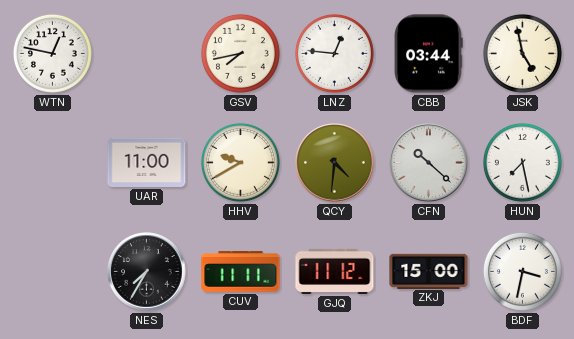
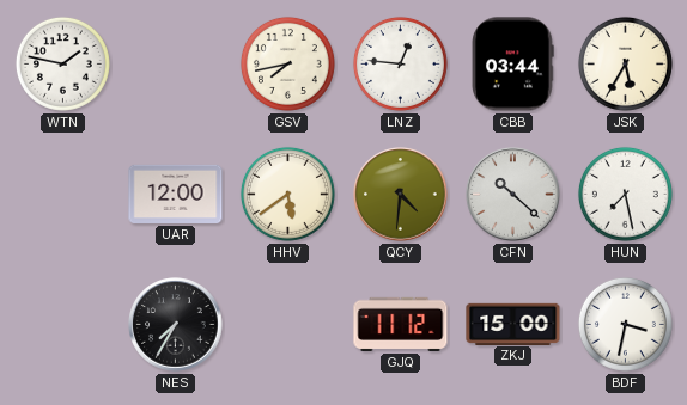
WTN: 12:47 -> 1:47
JSK: 4:58 -> 5:35
UAR: 11:00 -> 12:00
HHV: 9:40 -> 5:39
CUV: 11:11 -> none
